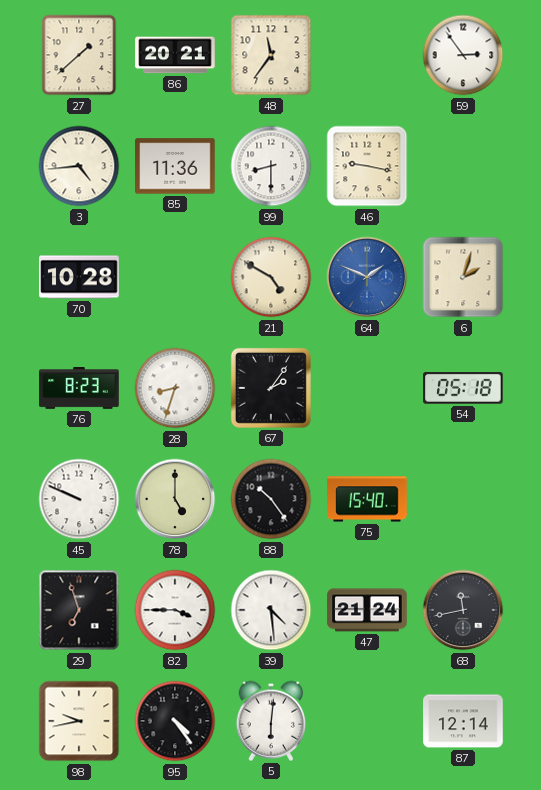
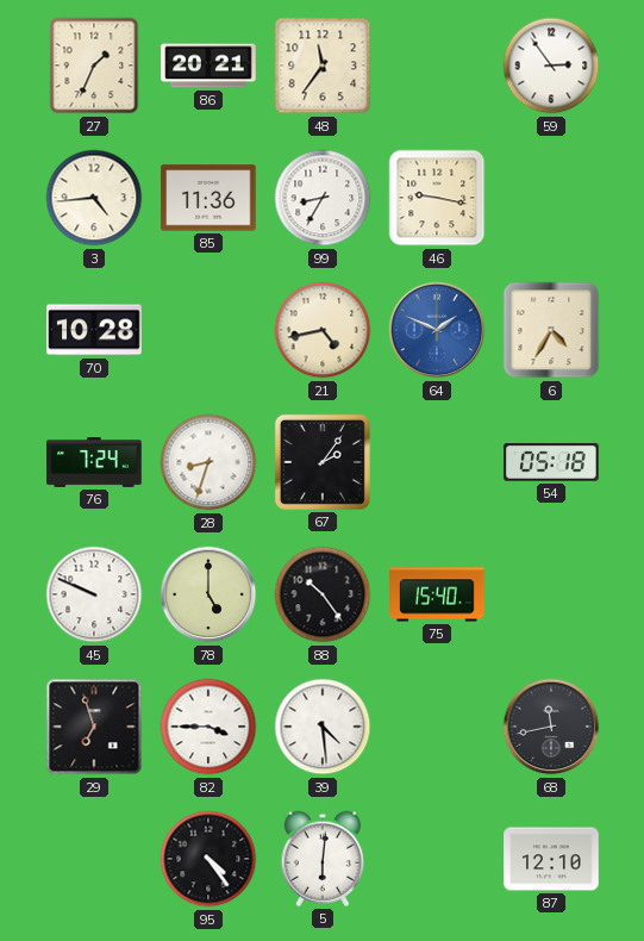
27: 1:38 -> 1:34
99: 8:30 -> 8:35
21: 4:50 -> 4:43
6: 2:03 -> 4:35
76: 8:23 -> 7:24
47: 21:24 -> none
98: 9:43 -> none
87: 12:14 -> 12:10
